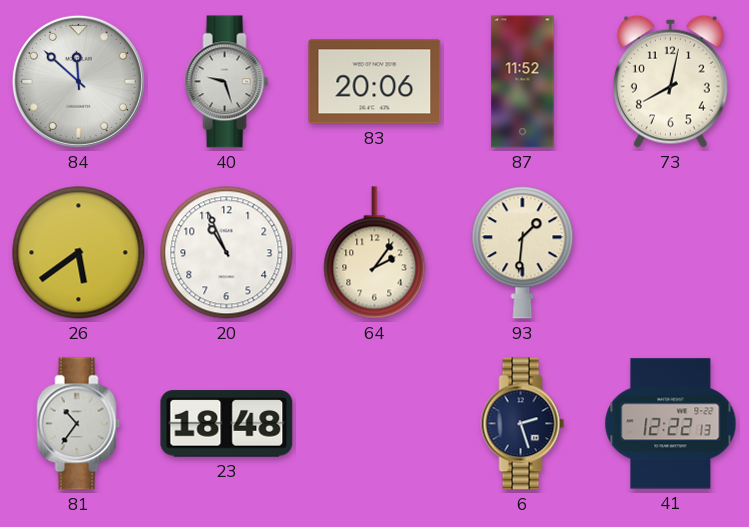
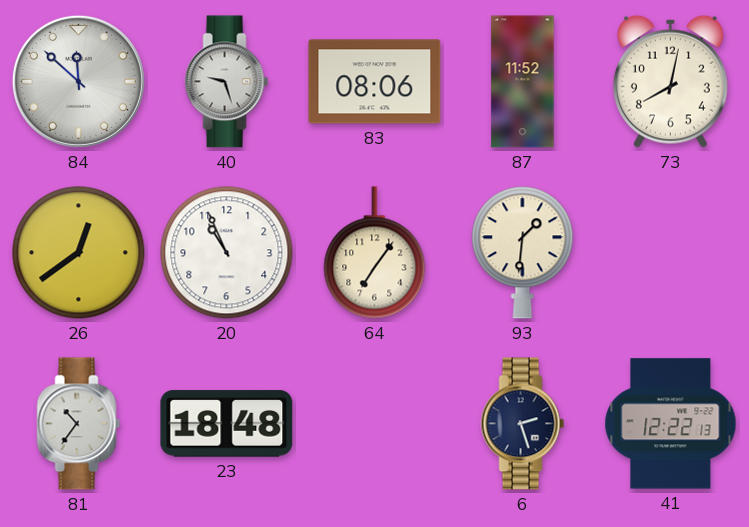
83: 20:06 -> 08:06
26: 5:39 -> 12:39
64: 2:06 -> 7:06
